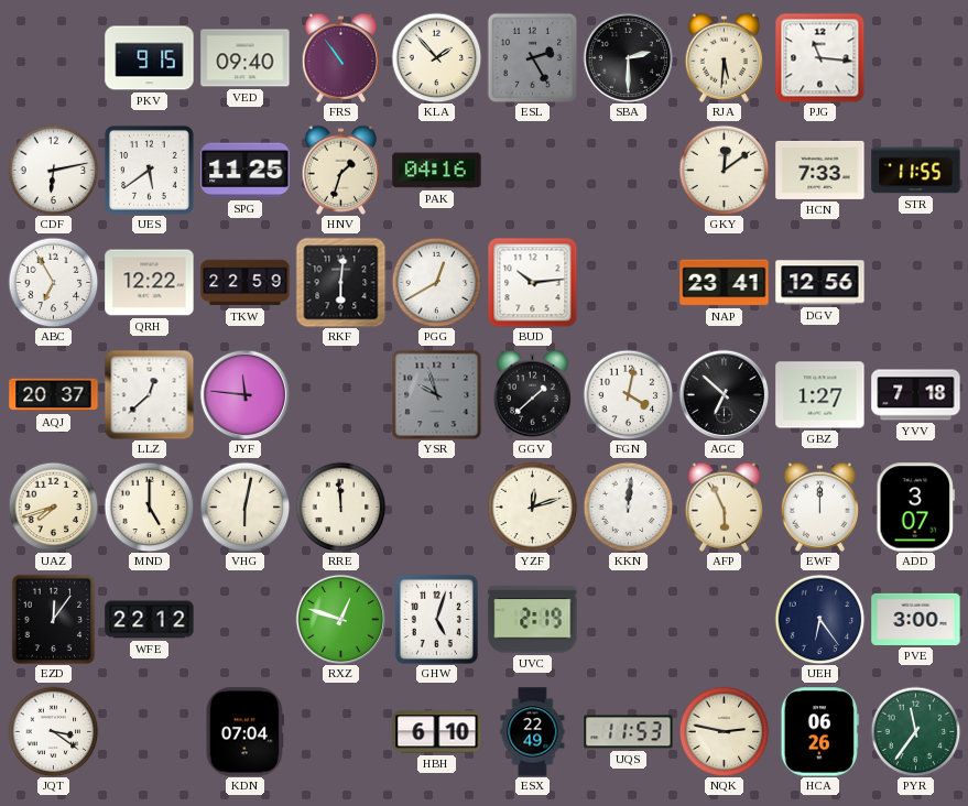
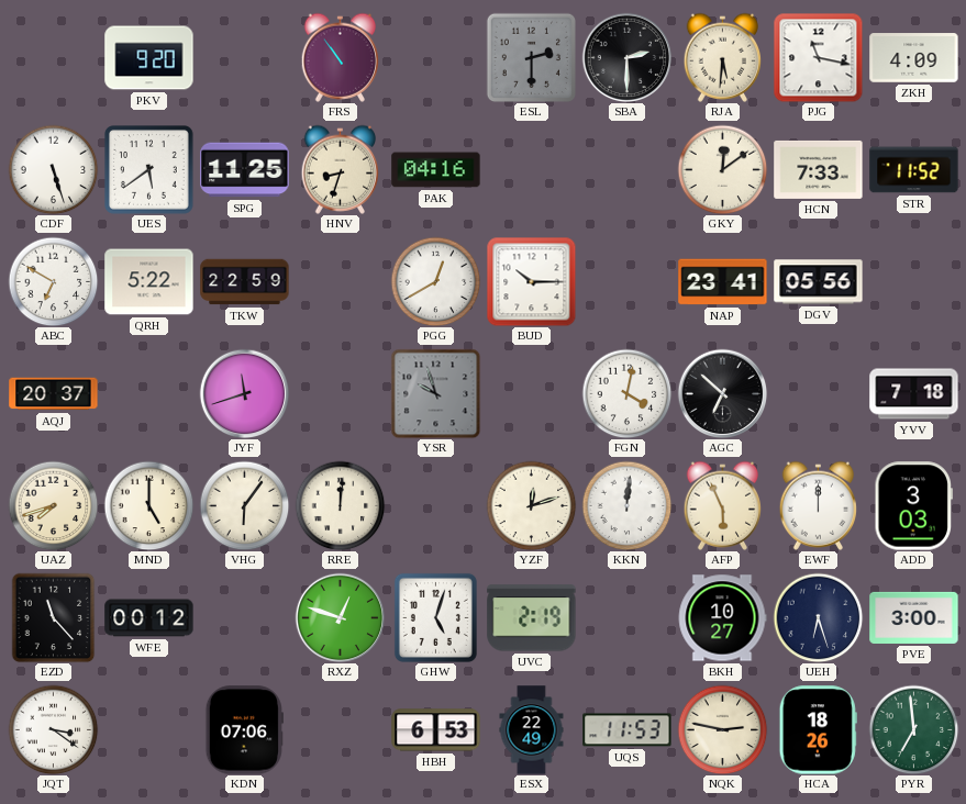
PKV: 9:15 -> 9:20
VED: 09:40 -> none
KLA: 1:53 -> none
ESL: 2:25 -> 2:30
PJG: 11:16 -> 11:17
ZKH: none -> 4:09
CDF: 6:13 -> 5:27
HNV: 1:33 -> 8:33
STR: 11:55 -> 11:52
ABC: 6:55 -> 6:50
QRH: 12:22 -> 5:22
RKF: 6:01 -> none
BUD: 10:14 -> 10:15
DGV: 12:56 -> 05:56
LLZ: 12:38 -> none
JYF: 11:46 -> 11:42
GGV: 1:38 -> none
GBZ: 1:27 -> none
VHG: 6:02 -> 6:06
RRE: 11:59 -> 12:01
ADD: 3:07 -> 3:03
EZD: 12:06 -> 11:23
WFE: 22:12 -> 00:12
BKH: none -> 10:27
UEH: 6:24 -> 6:27
KDN: 07:04 -> 07:06
HBH: 6:10 -> 6:53
HCA: 06:26 -> 18:26
PYR: 11:36 -> 6:59
